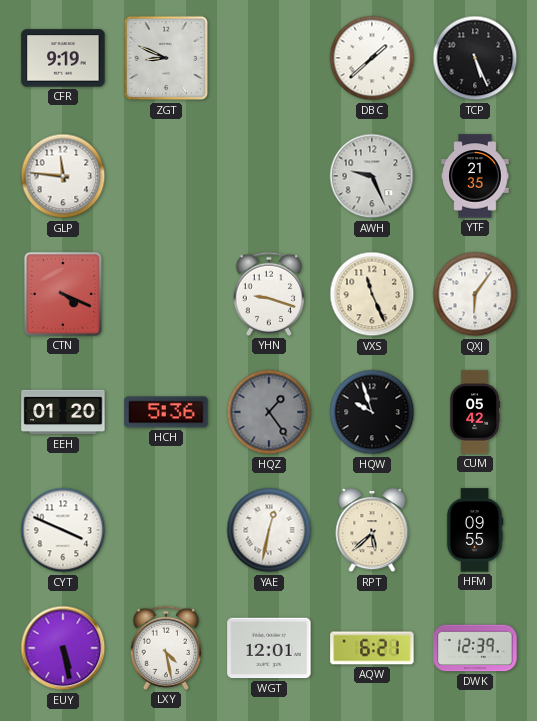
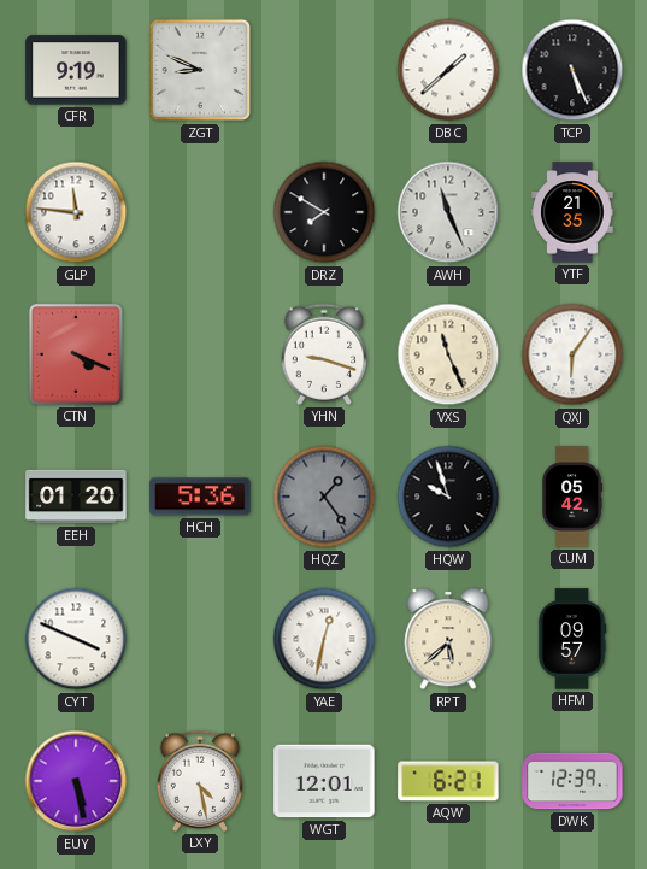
DRZ: none -> 7:50
AWH: 9:26 -> 11:26
HFM: 09:55 -> 09:57
